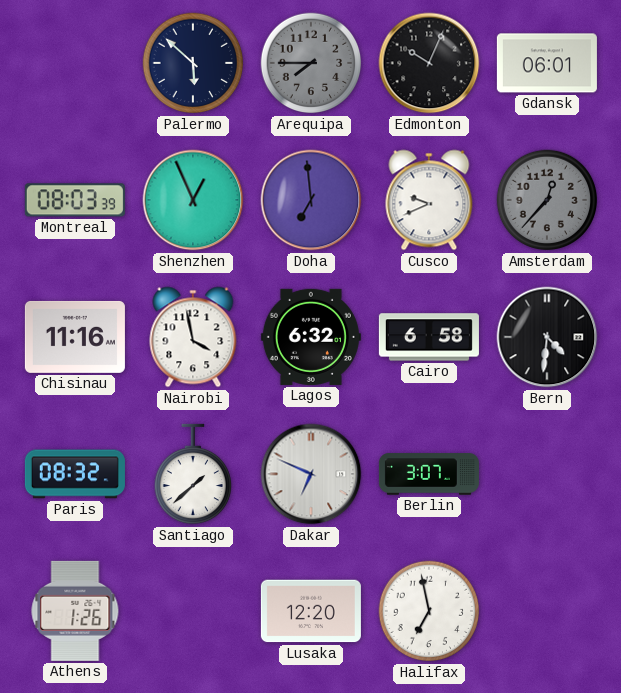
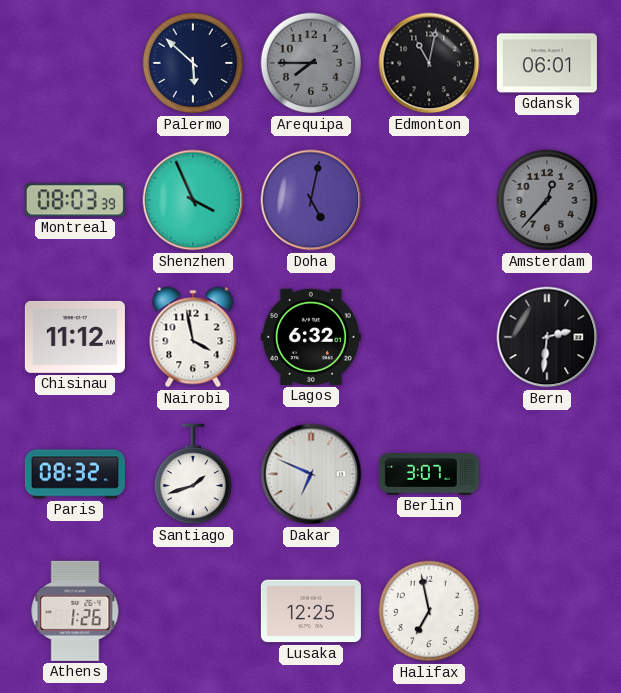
Edmonton: 10:04 -> 11:02
Shenzhen: 12:56 -> 3:56
Doha: 6:59 -> 5:02
Cusco: 9:41 -> none
Chisinau: 11:16 -> 11:12
Cairo: 6:58 -> none
Bern: 4:31 -> 2:31
Santiago: 1:38 -> 1:42
Lusaka: 12:20 -> 12:25
